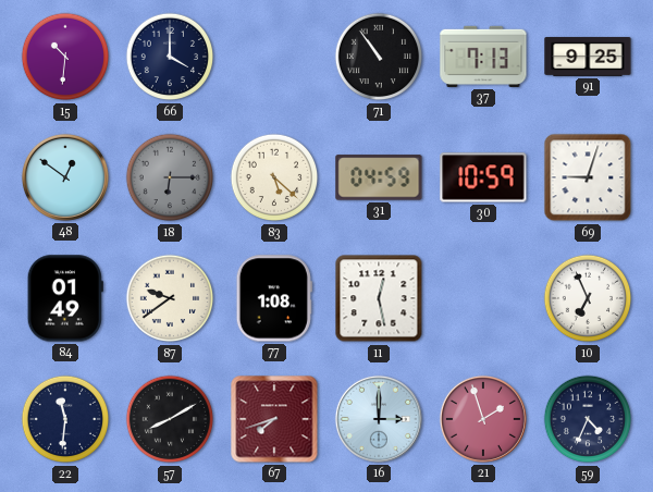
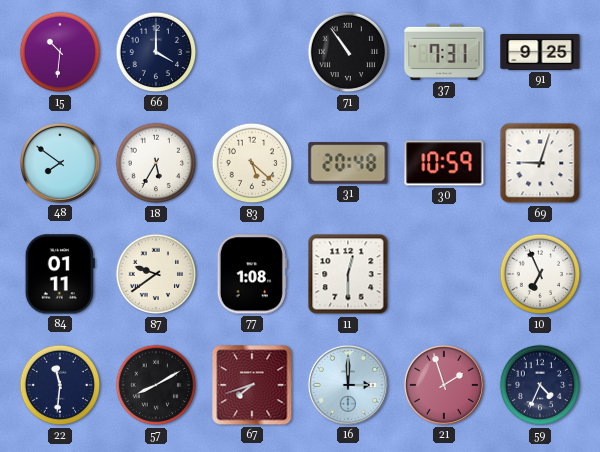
37: 7:13 -> 7:31
48: 12:51 -> 7:51
18: 6:15 -> 5:35
18 dial: grey -> white
31: 04:59 -> 20:48
84: 01:49 -> 01:11
11: 12:28 -> 12:30
